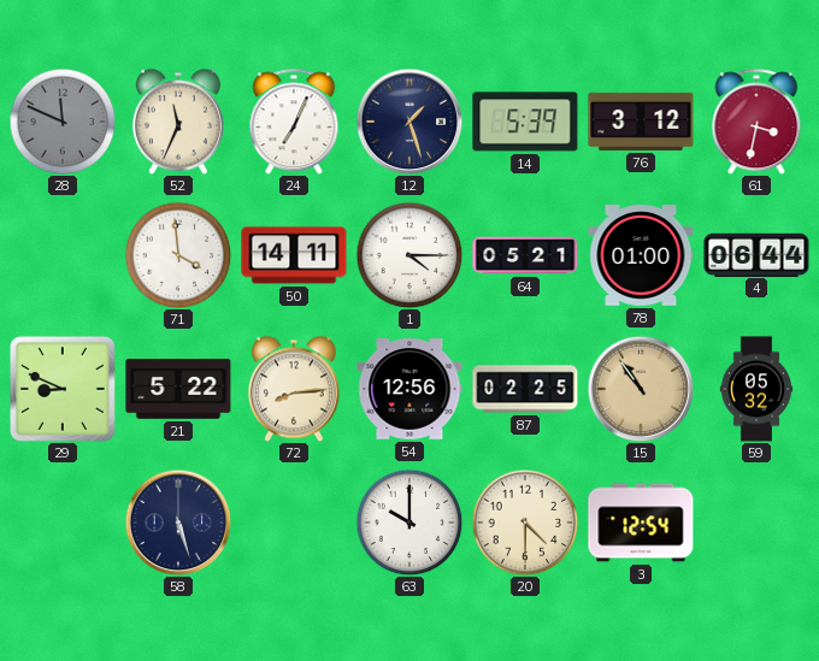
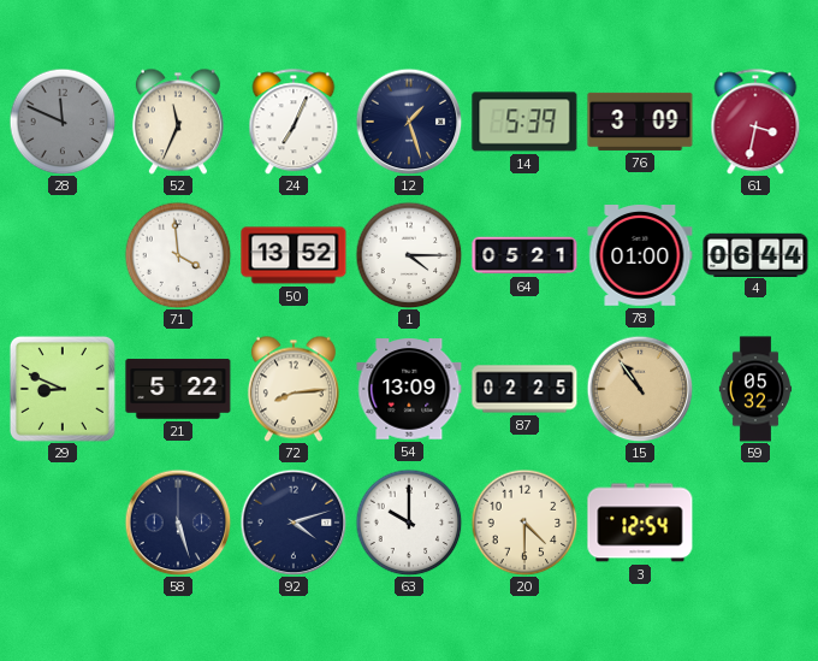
76: 3:12 -> 3:09
50: 14:11 -> 13:52
54: 12:56 -> 13:09
92: none -> 4:12
